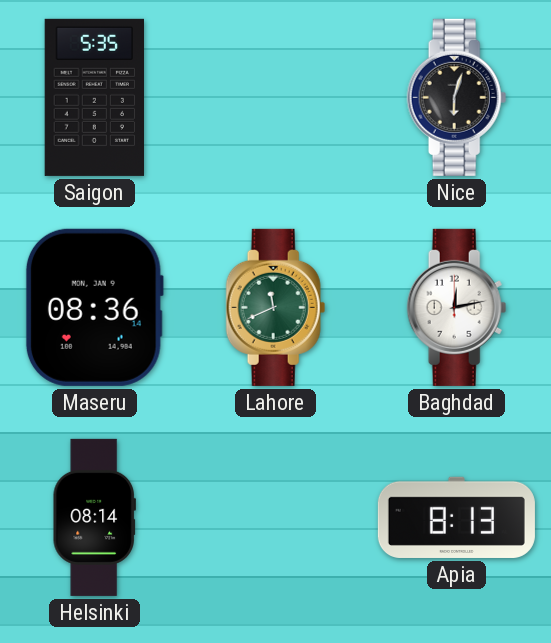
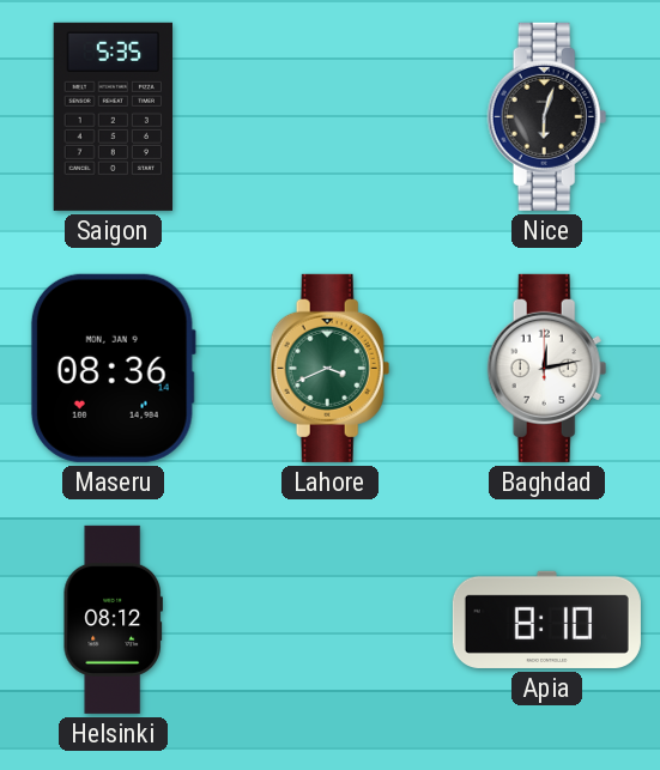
Lahore: 11:41 -> 3:41
Helsinki: 08:14 -> 08:12
Apia: 8:13 -> 8:10
